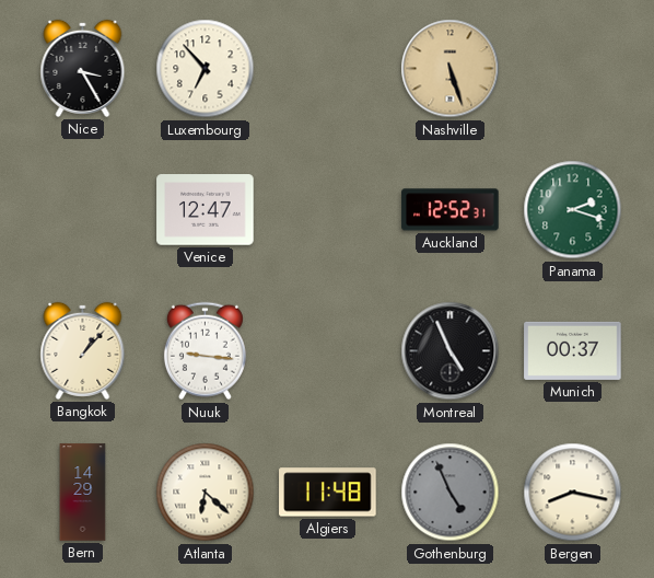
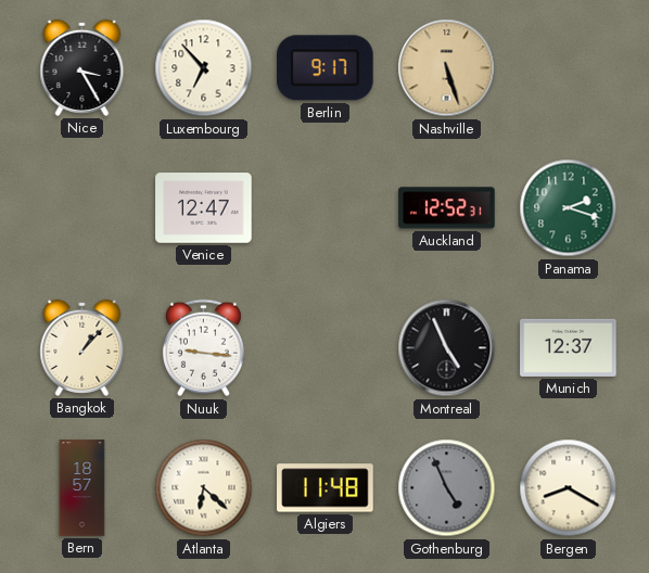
Berlin: none -> 9:17
Munich: 00:37 -> 12:37
Bern: 14:29 -> 18:57
Bergen: 8:17 -> 8:20
